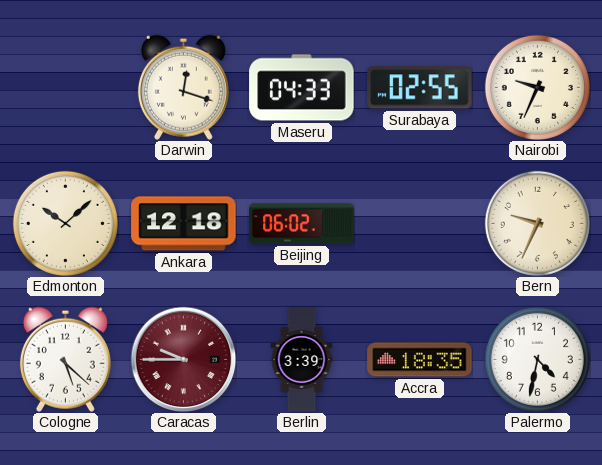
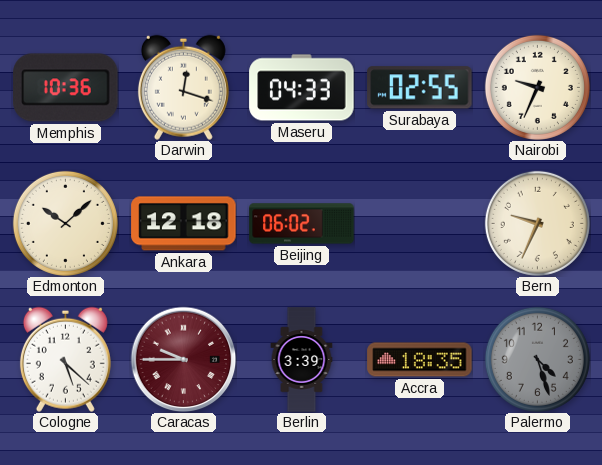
Memphis: none -> 10:36
Palermo: 4:32 -> 4:27
Palermo dial: white -> grey
